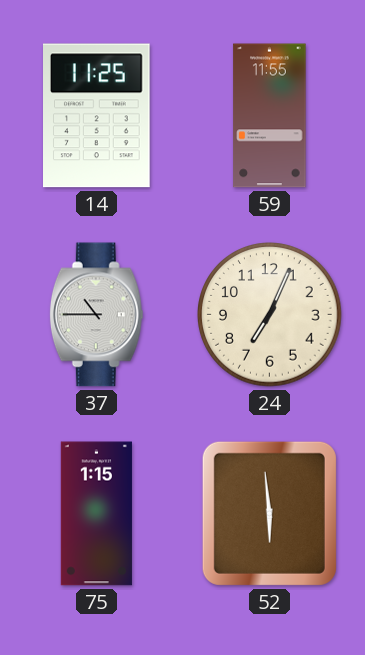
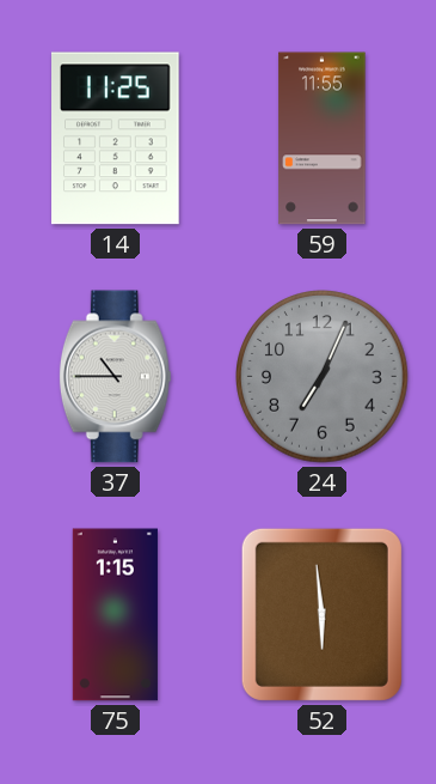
24 dial: cream -> grey
